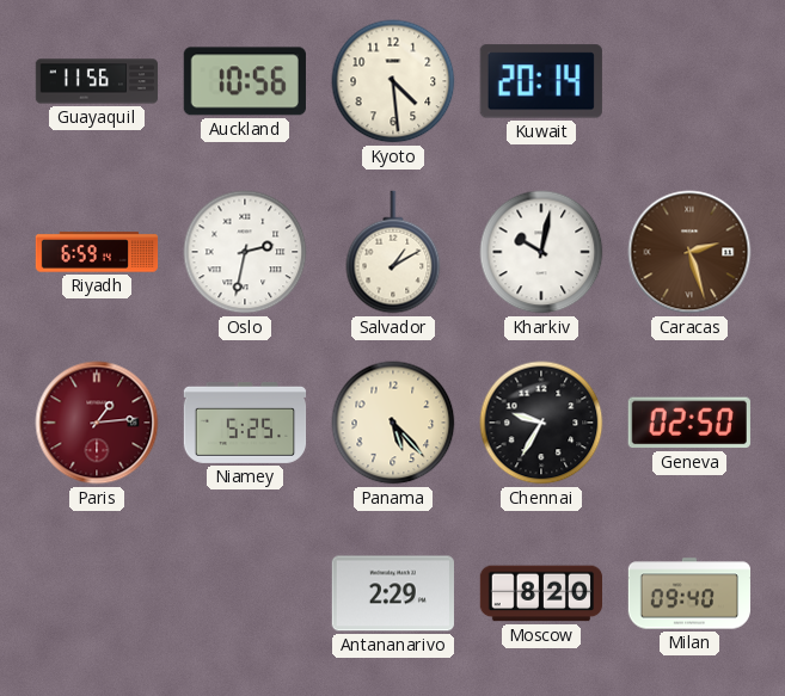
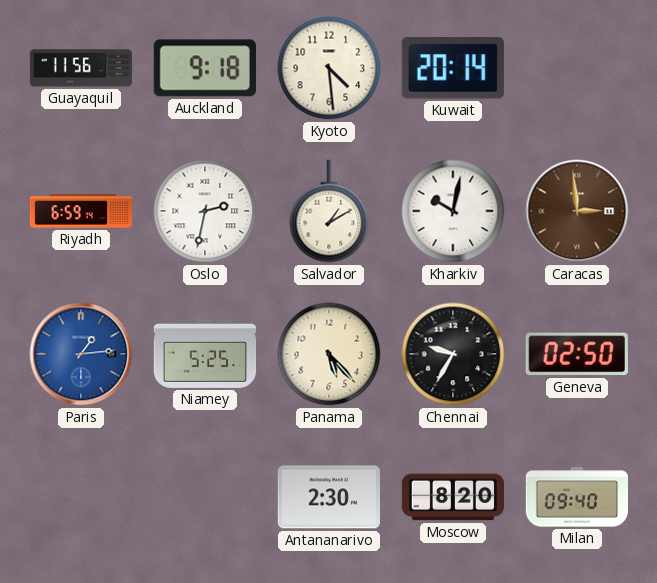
Auckland: 10:56 -> 9:18
Caracas: 2:27 -> 2:59
Paris dial: burgundy -> blue
Antananarivo: 2:29 -> 2:30
